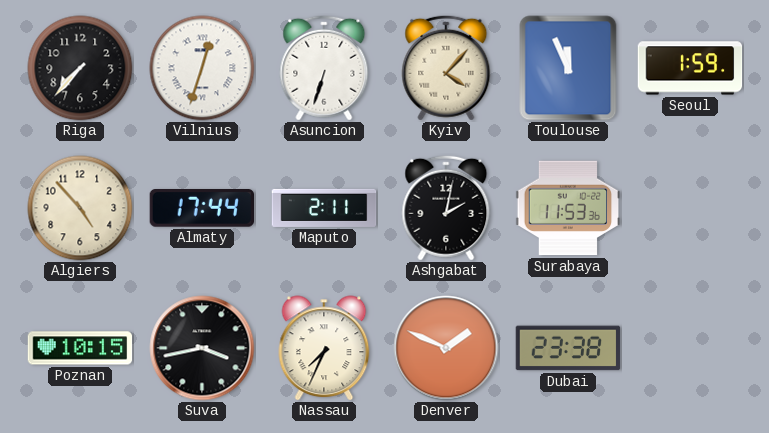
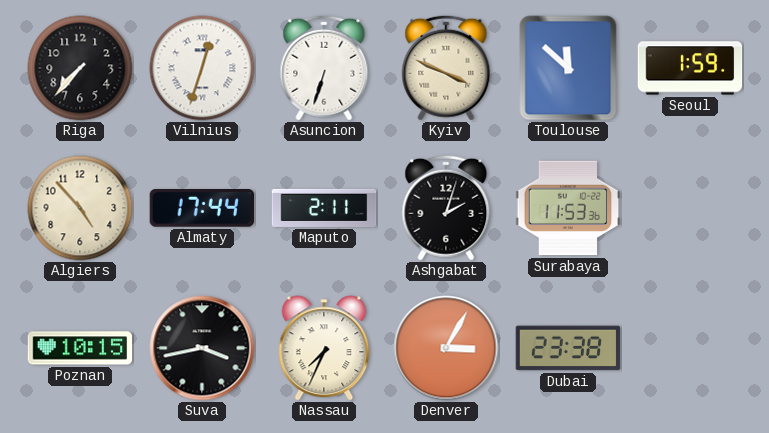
Kyiv: 4:07 -> 3:49
Toulouse: 11:56 -> 11:52
Ashgabat: 2:02 -> 2:03
Denver: 1:49 -> 3:05
